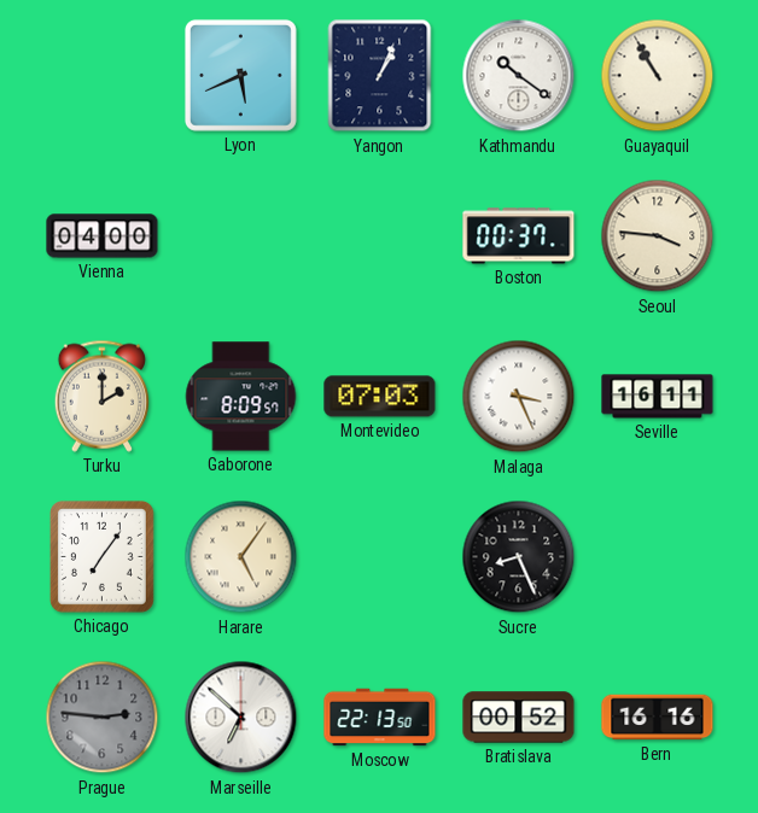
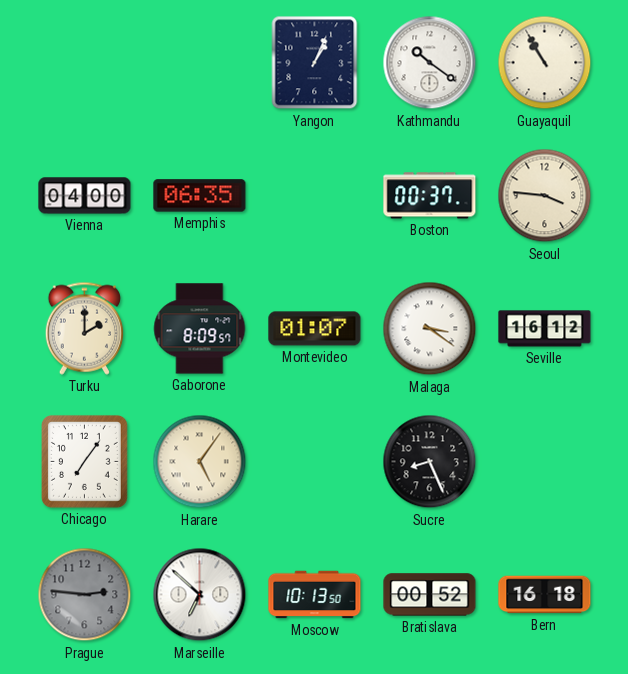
Lyon: 5:41 -> none
Memphis: none -> 06:35
Montevideo: 07:03 -> 01:07
Malaga: 3:26 -> 3:21
Seville: 16:11 -> 16:12
Moscow: 22:13 -> 10:13
Bern: 16:16 -> 16:18
